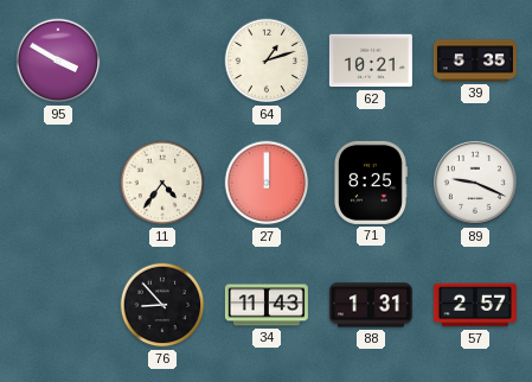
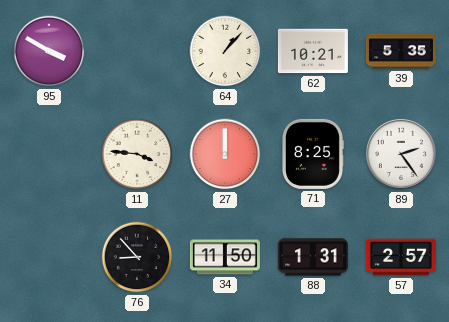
64: 1:12 -> 1:07
11: 4:36 -> 3:46
89: 9:19 -> 2:24
34: 11:43 -> 11:50
